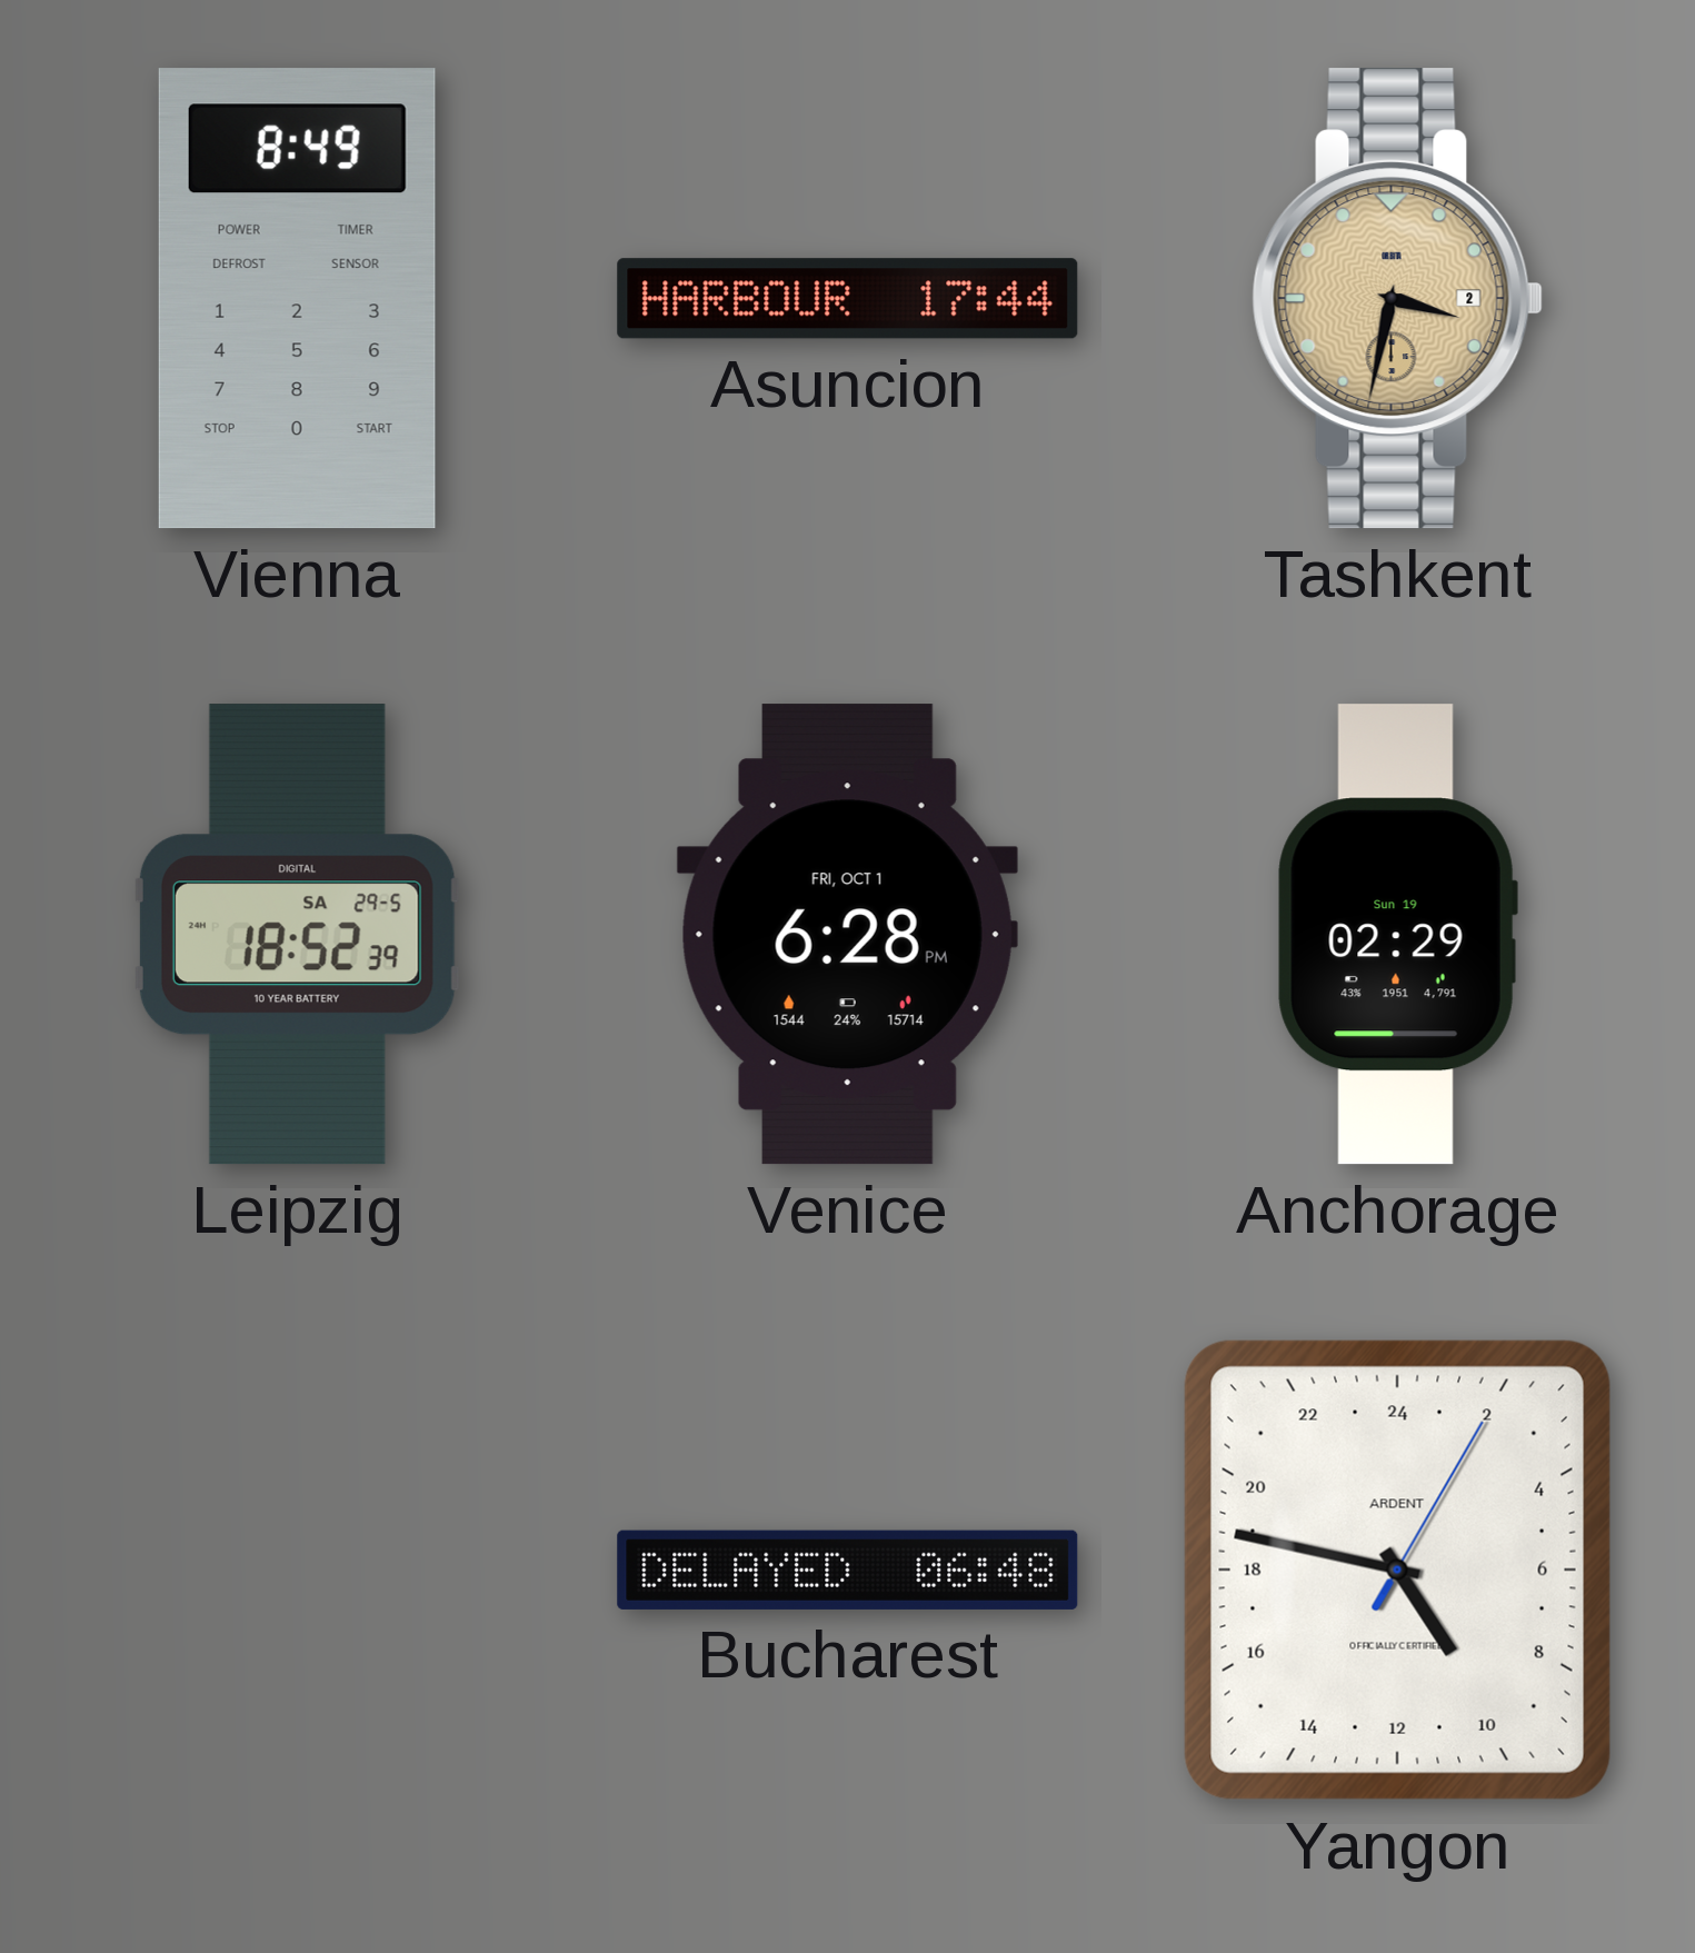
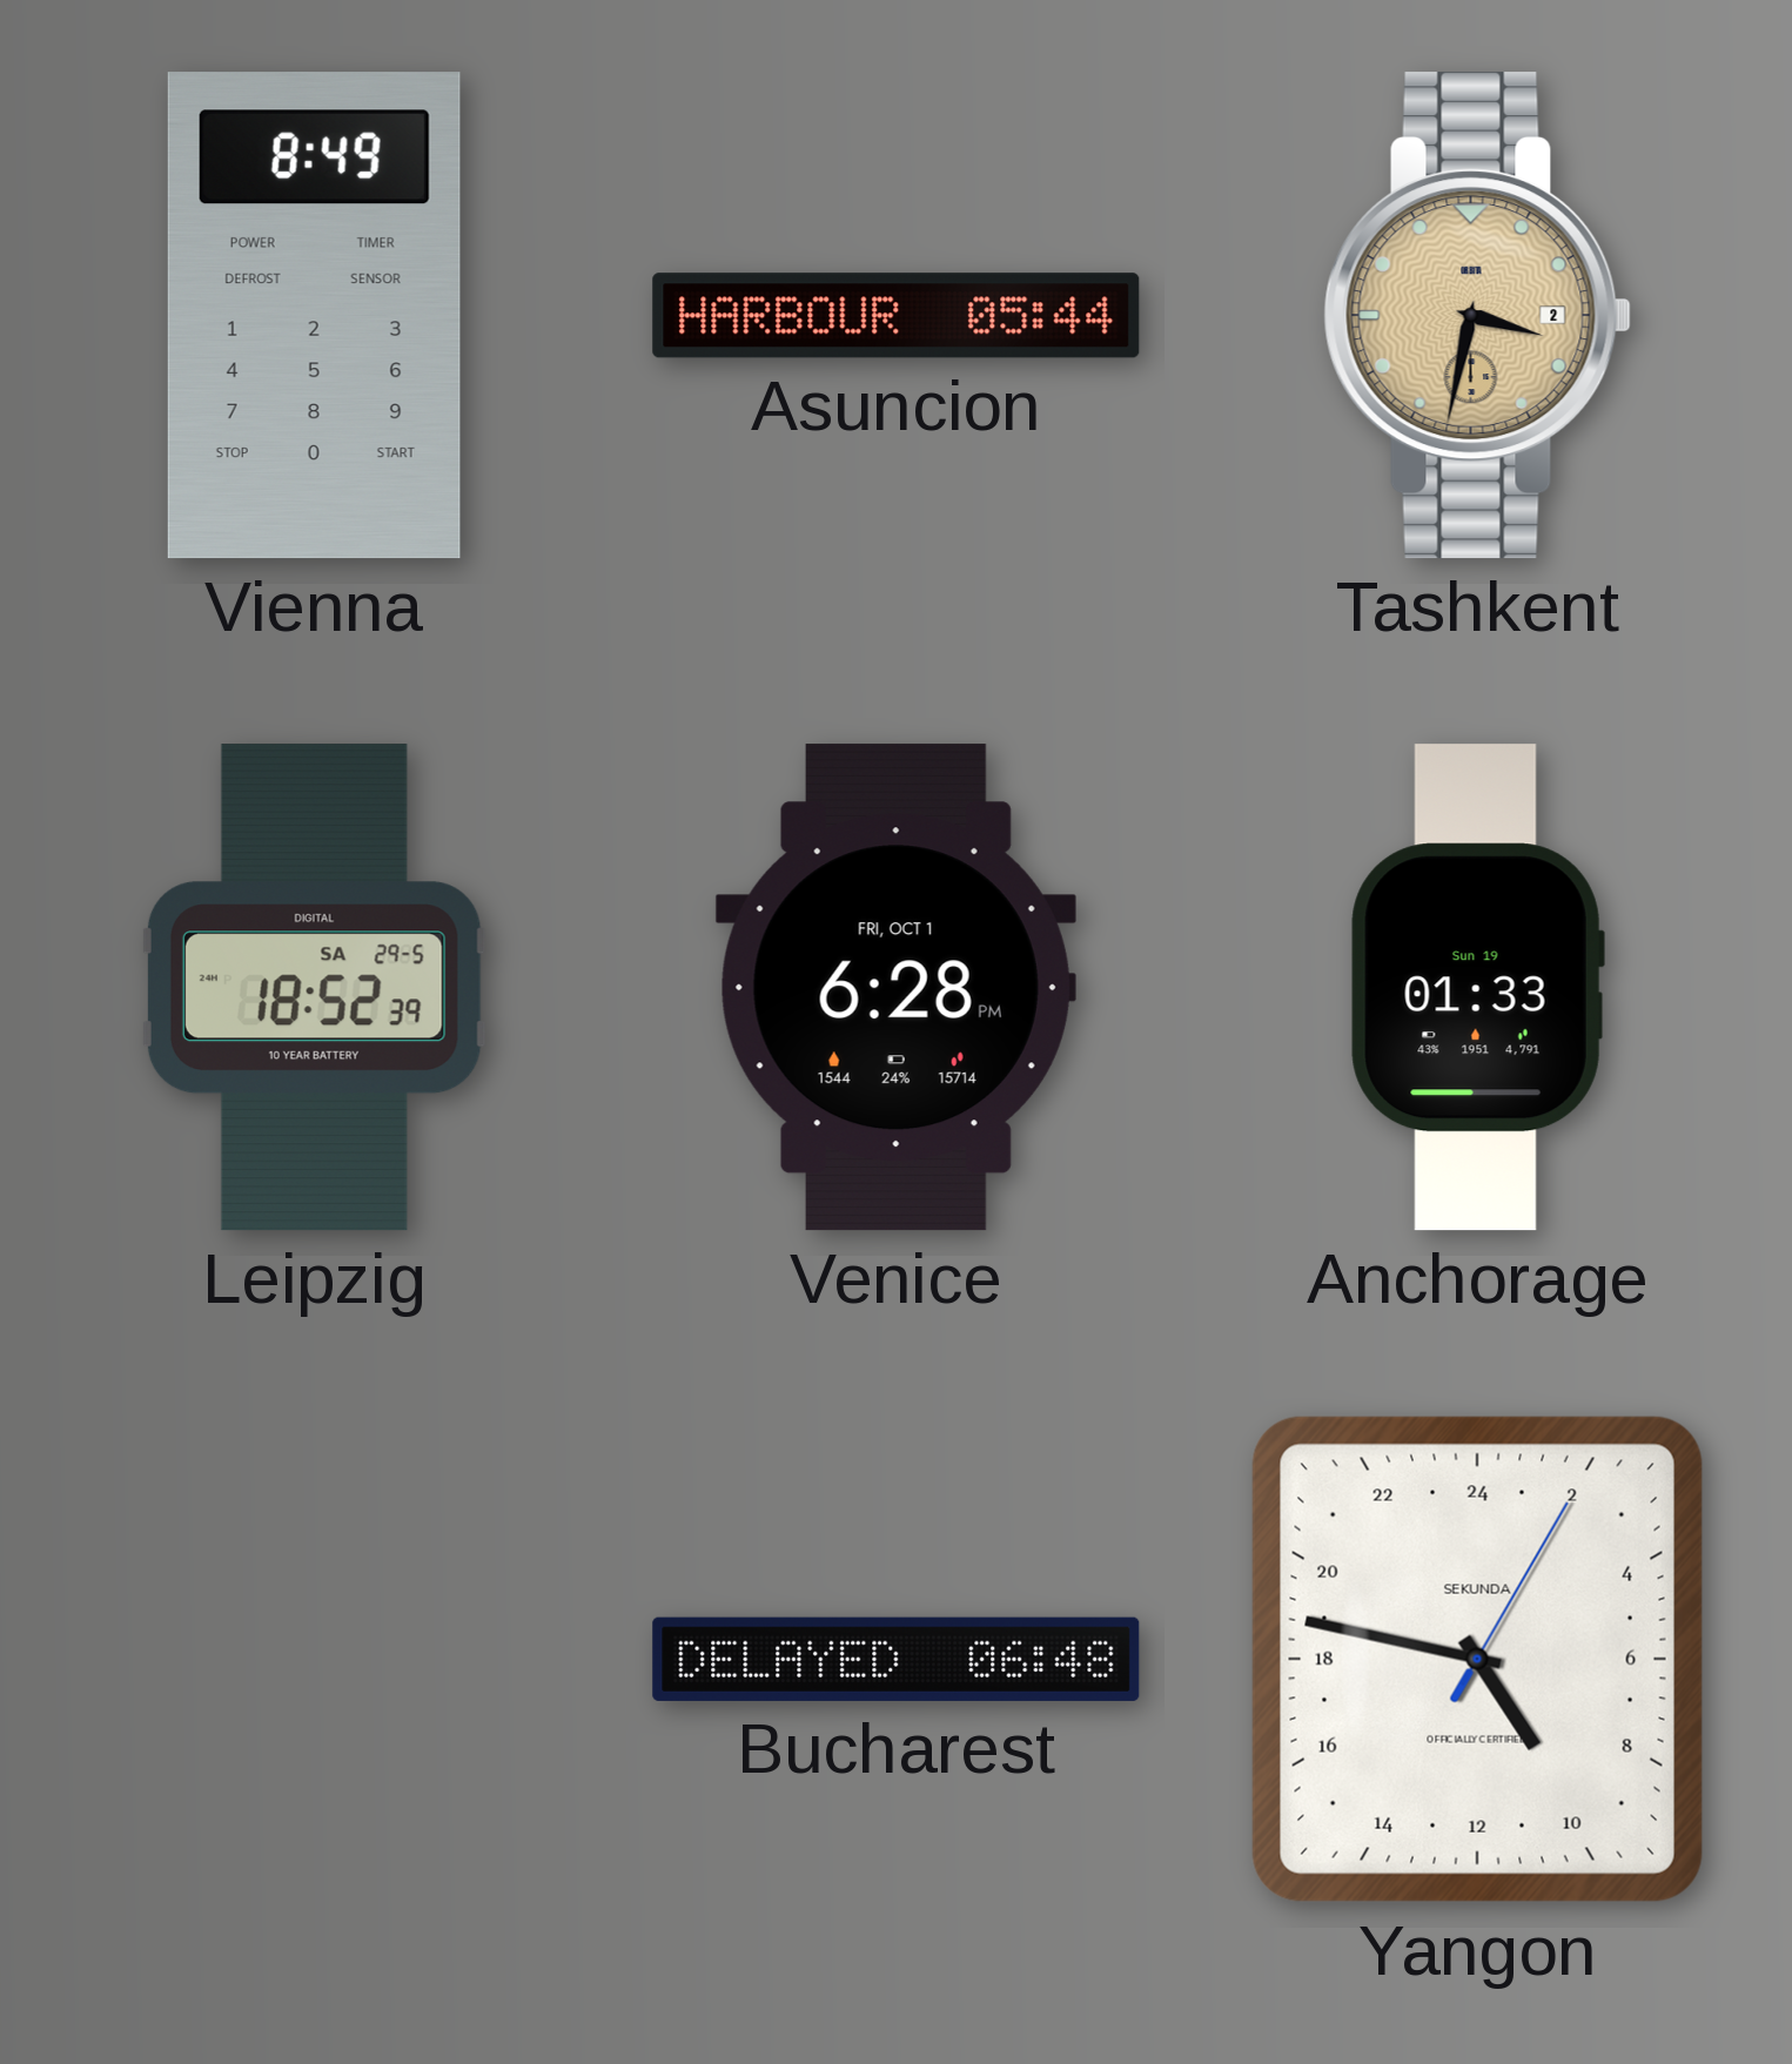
Asuncion: 17:44 -> 05:44
Anchorage: 02:29 -> 01:33
Yangon brand: ARDENT -> SEKUNDA
